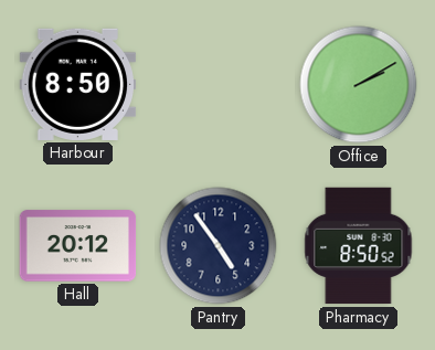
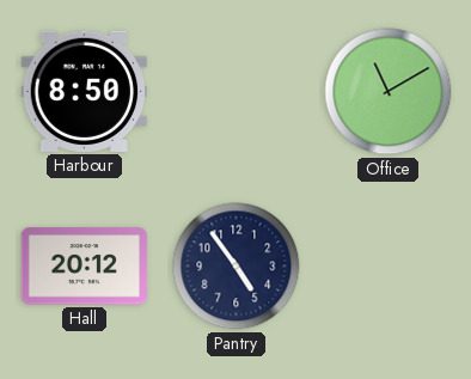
Office: 2:10 -> 11:10
Pharmacy: 8:50 -> none
